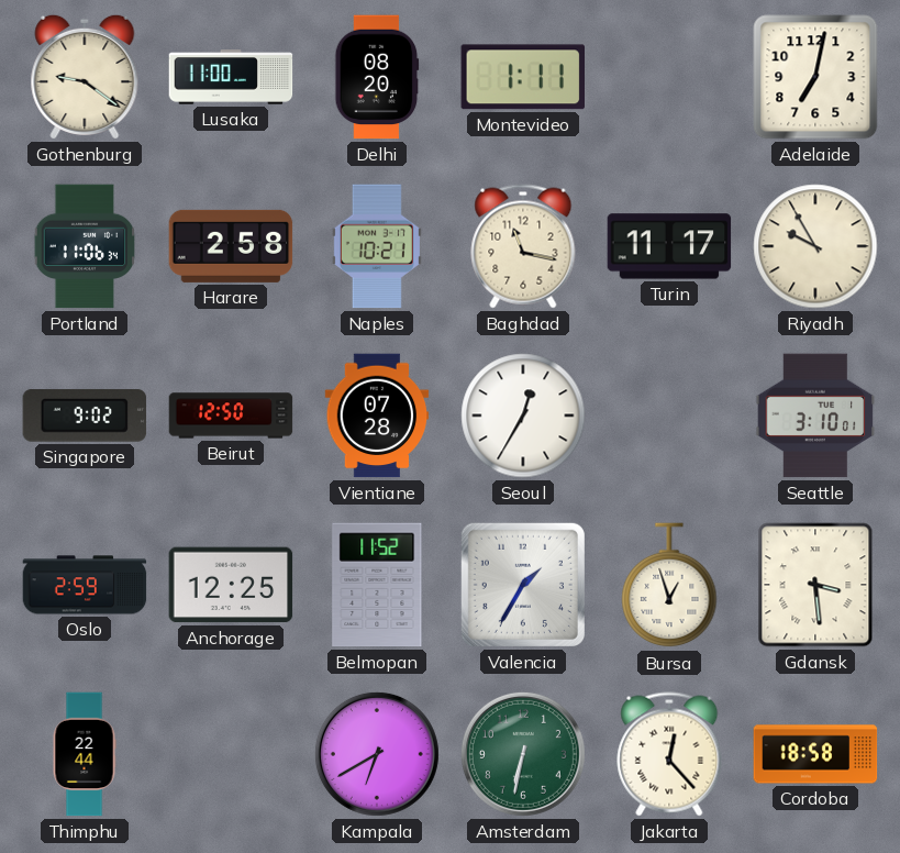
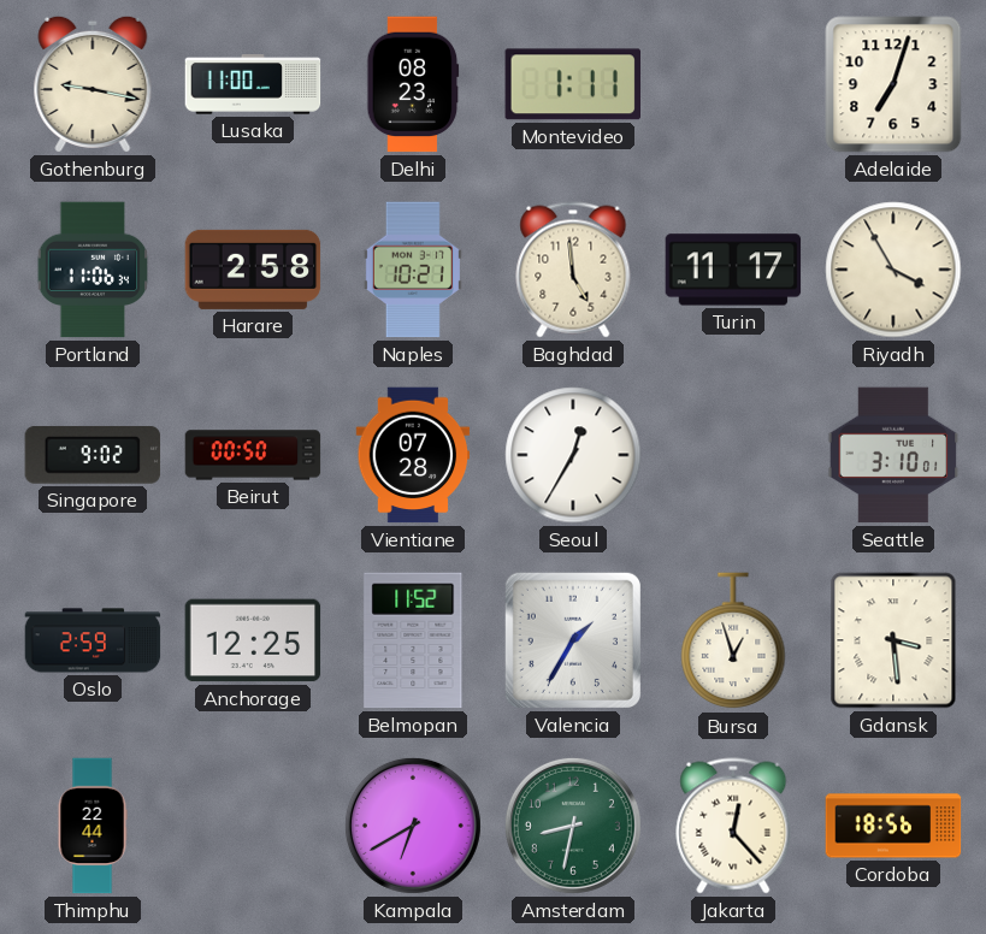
Gothenburg: 9:21 -> 9:17
Delhi: 08:20 -> 08:23
Adelaide: 7:02 -> 7:03
Baghdad: 11:17 -> 4:59
Riyadh: 9:55 -> 3:55
Beirut: 12:50 -> 00:50
Amsterdam: 6:32 -> 8:32
Cordoba: 18:58 -> 18:56
